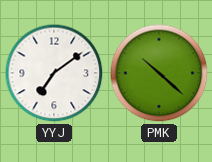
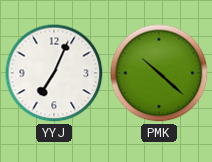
YYJ: 7:09 -> 7:04
